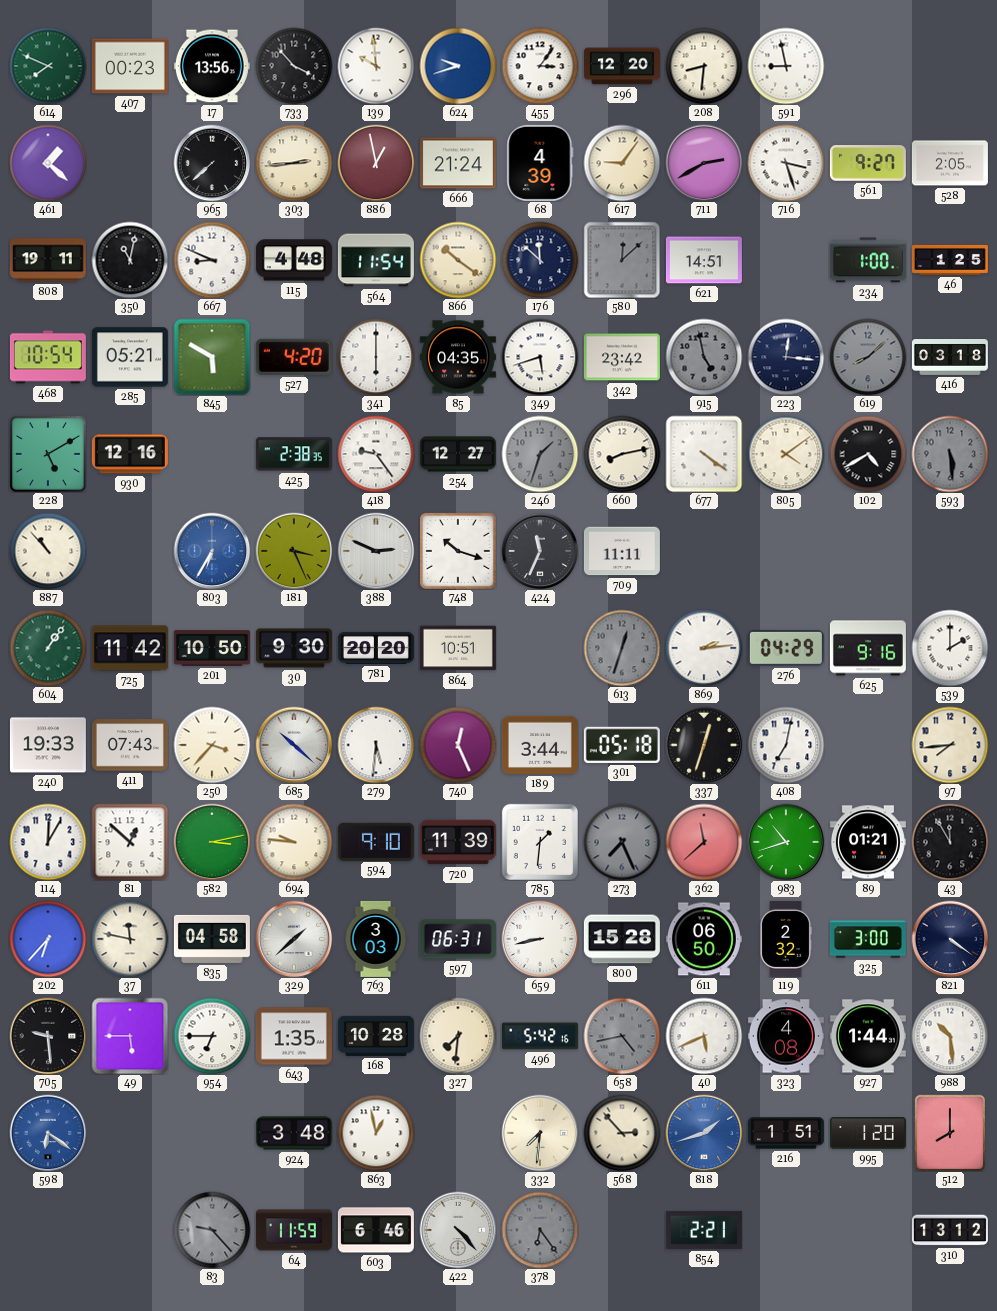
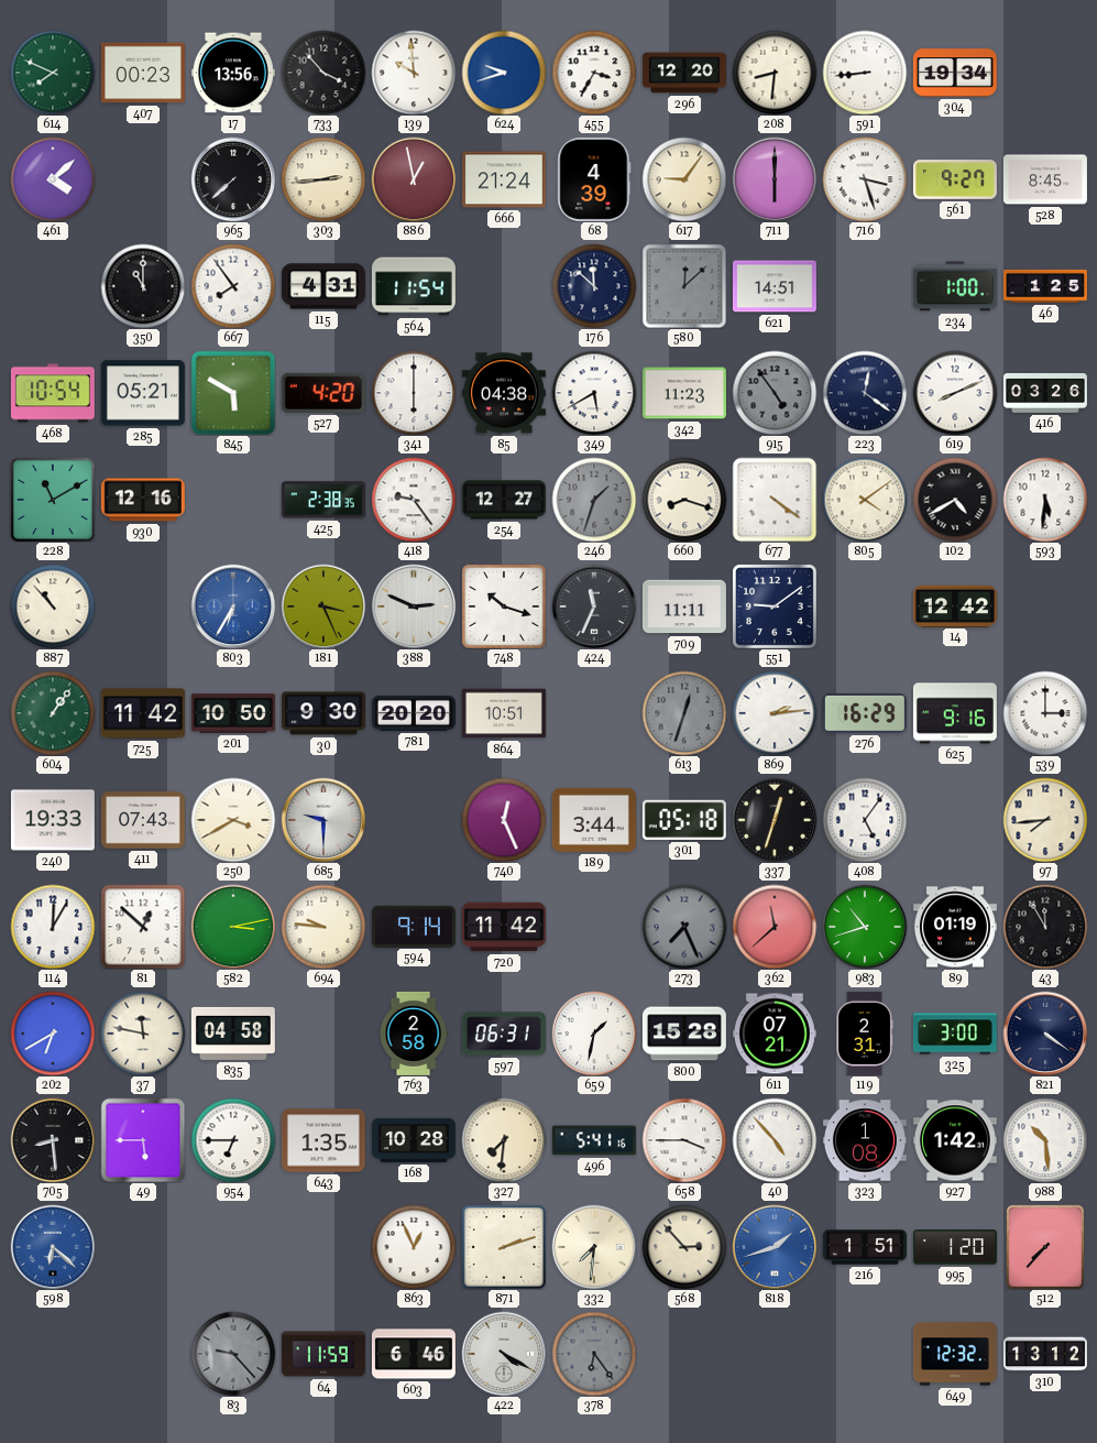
455: 3:06 -> 3:35
591: 8:58 -> 8:44
304: none -> 19:34
461: 1:22 -> 4:08
711: 2:40 -> 6:00
528: 2:05 -> 8:45
808: 19:11 -> none
350: 11:02 -> 11:00
667: 8:49 -> 7:54
115: 4:48 -> 4:31
866: 10:21 -> none
85: 04:35 -> 04:38
349: 5:42 -> 5:40
342: 23:42 -> 11:23
915: 4:58 -> 4:54
223: 12:16 -> 12:21
619: 8:08 -> 8:11
619 dial: grey -> white
416: 03:18 -> 03:26
228: 5:10 -> 11:10
660: 8:13 -> 8:18
593: 5:29 -> 5:31
593 dial: grey -> white
551: none -> 9:09
14: none -> 12:42
276: 04:29 -> 16:29
539: 2:00 -> 3:00
250: 3:37 -> 3:40
685: 10:22 -> 9:30
279: 5:31 -> none
408: 7:02 -> 5:06
594: 9:10 -> 9:14
720: 11:39 -> 11:42
785: 1:31 -> none
89: 01:21 -> 01:19
202: 6:37 -> 6:40
329: 1:38 -> none
763: 3:03 -> 2:58
659: 8:43 -> 1:32
611: 06:50 -> 07:21
119: 2:32 -> 2:31
705: 9:29 -> 8:29
496: 5:42 -> 5:41
658: 4:43 -> 3:45
658 dial: grey -> white
40: 5:41 -> 4:53
323: 4:08 -> 1:08
927: 1:44 -> 1:42
598: 6:21 -> 6:22
924: 3:48 -> none
863: 12:58 -> 12:56
871: none -> 2:12
512: 8:00 -> 7:37
422: 4:23 -> 4:20
854: 2:21 -> none
649: none -> 12:32
